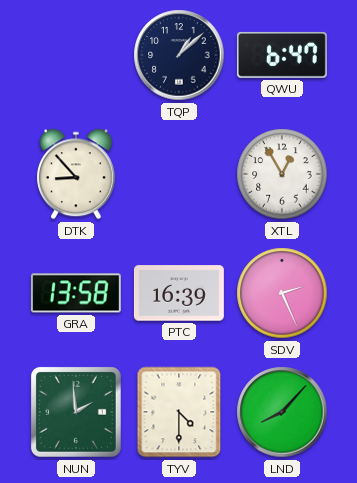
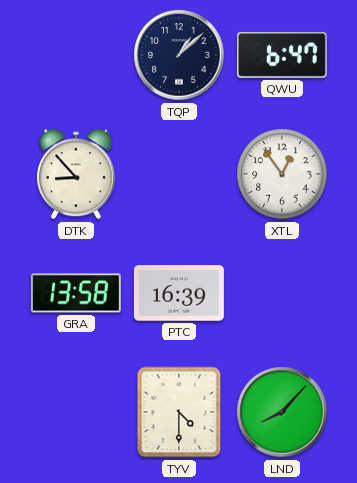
XTL: 12:55 -> 12:54
SDV: 2:26 -> none
NUN: 1:59 -> none
